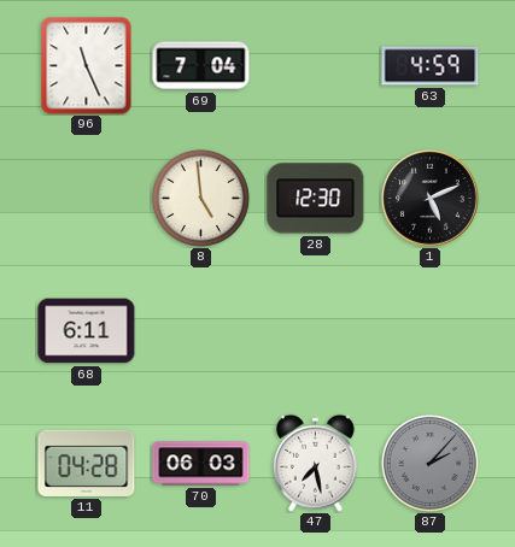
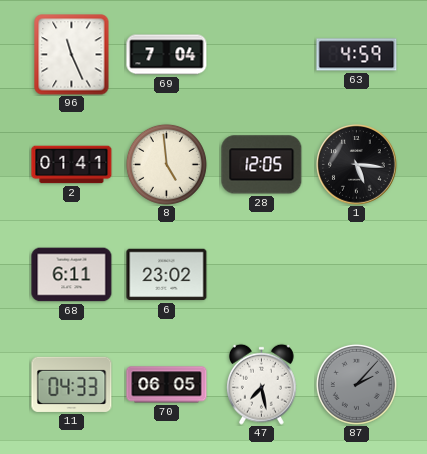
2: none -> 01:41
28: 12:30 -> 12:05
1: 5:11 -> 5:16
6: none -> 23:02
11: 04:28 -> 04:33
70: 06:03 -> 06:05
